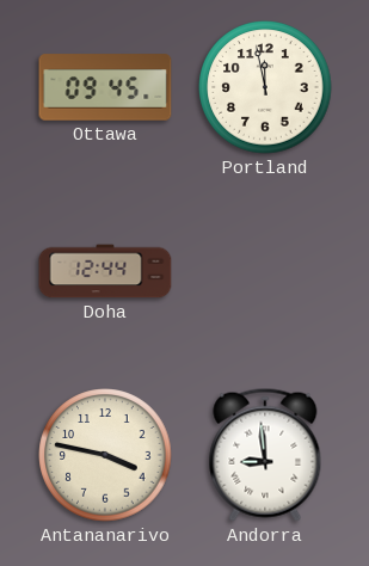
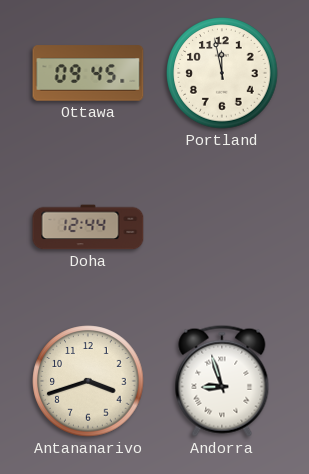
Antananarivo: 3:47 -> 3:42
Andorra: 8:59 -> 8:57
